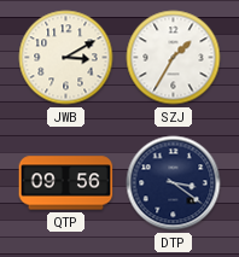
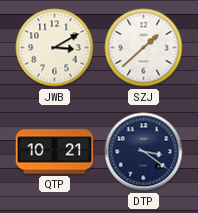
SZJ: 1:35 -> 1:38
QTP: 09:56 -> 10:21
